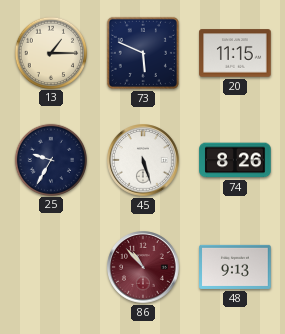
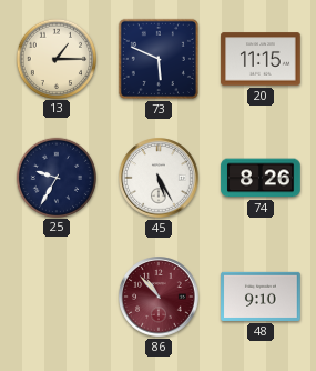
45: 5:27 -> 5:25
48: 9:13 -> 9:10
